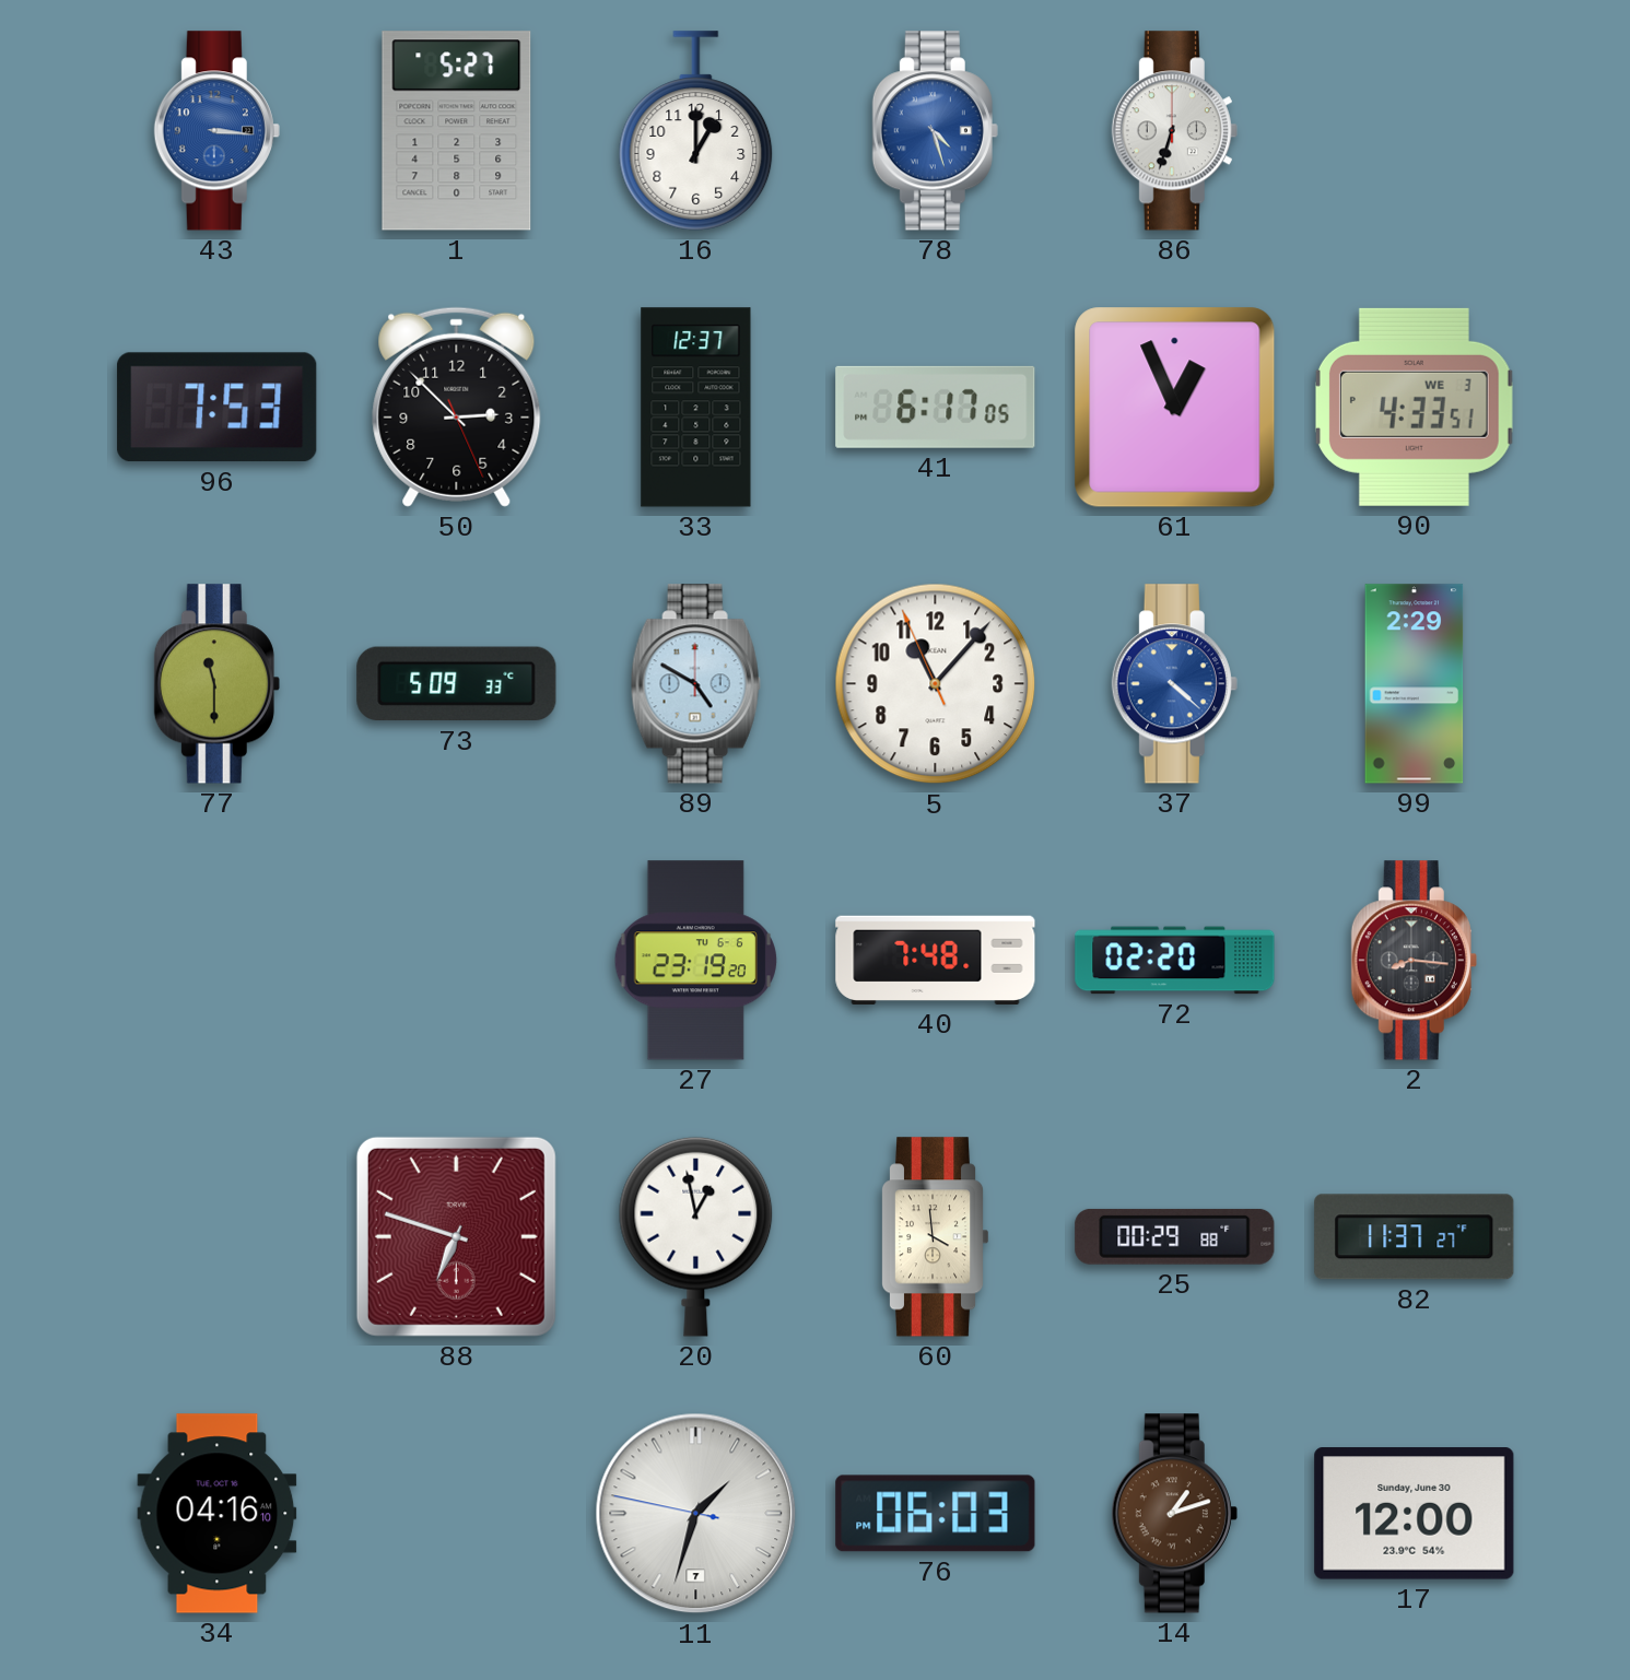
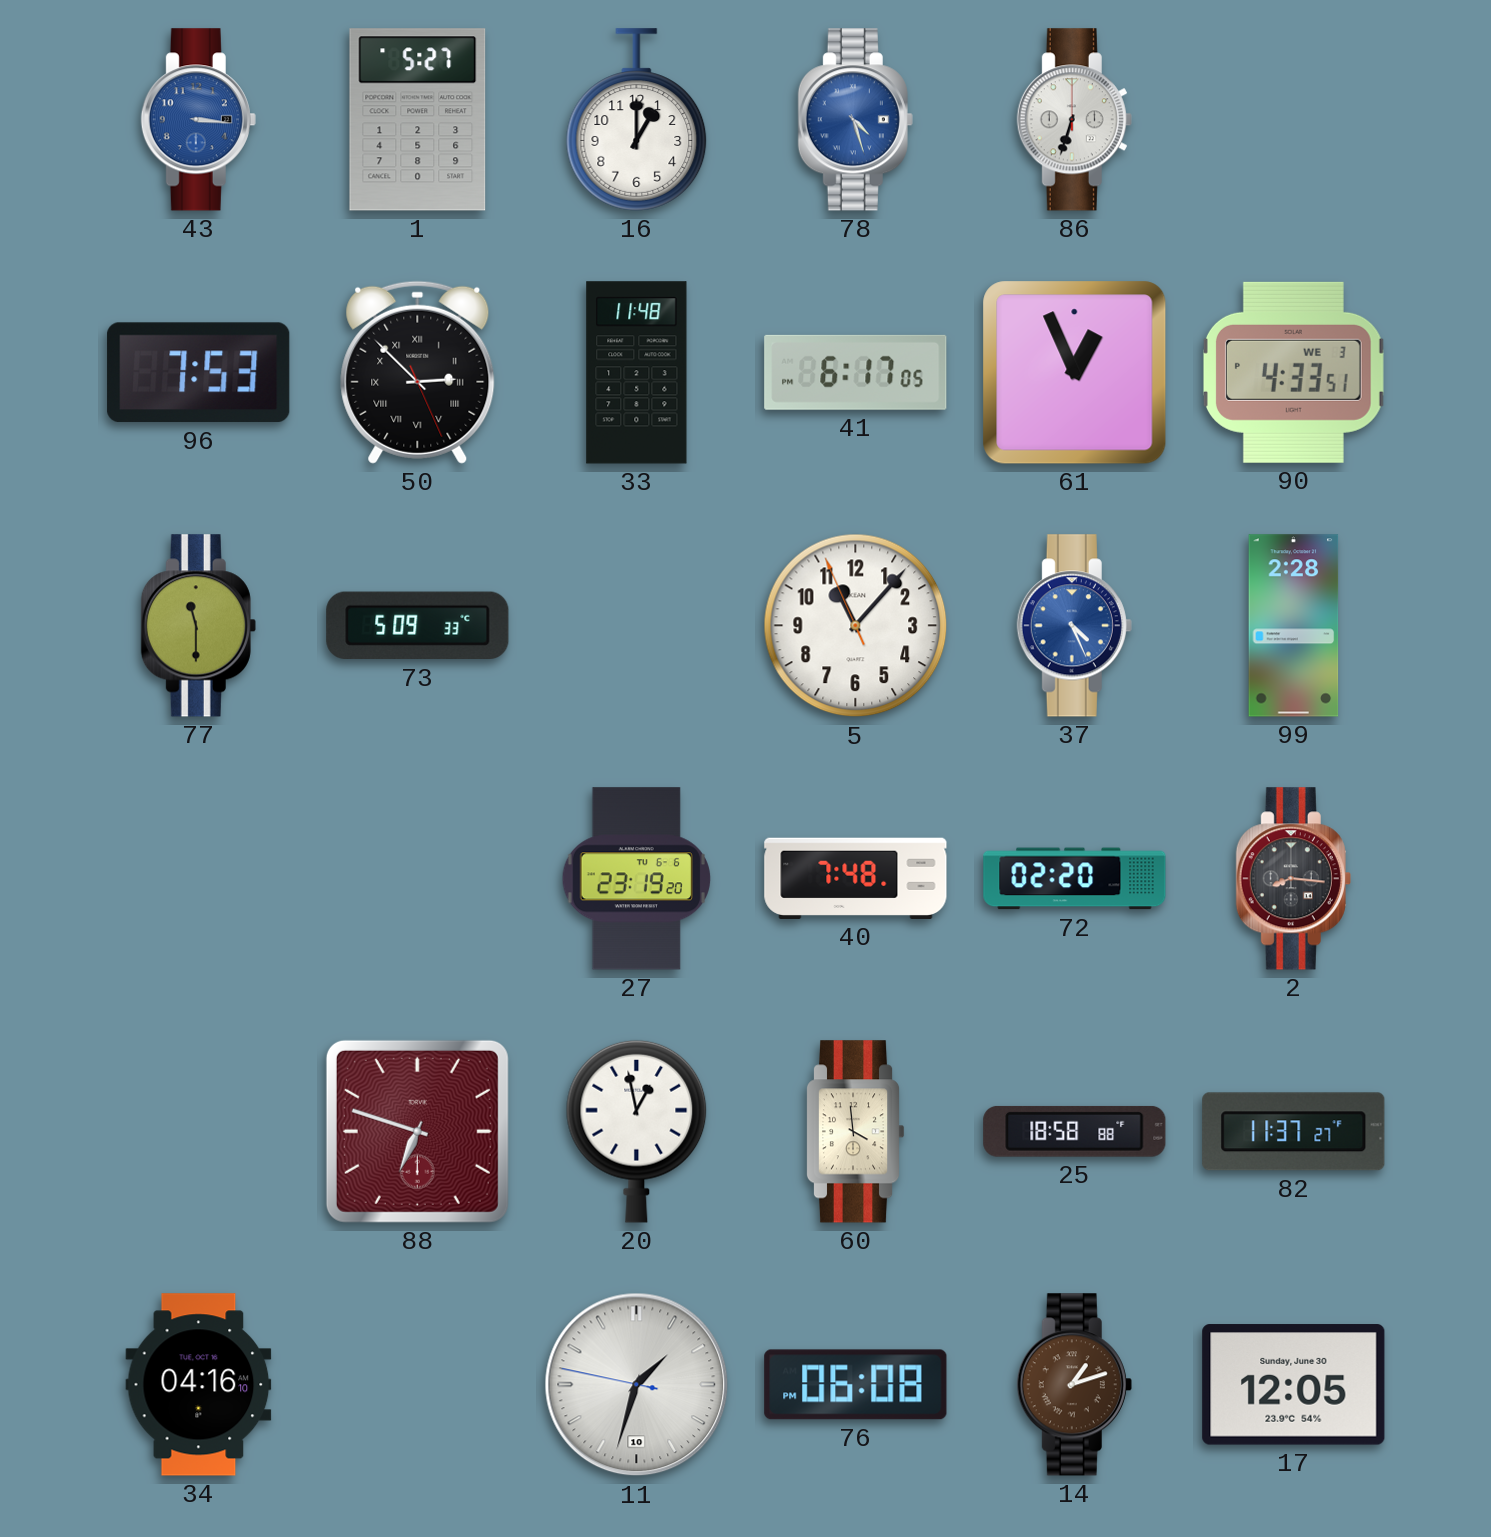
50 numerals: Arabic -> Roman
33: 12:37 -> 11:48
89: 4:50 -> none
37: 4:22 -> 4:26
99: 2:29 -> 2:28
25: 00:29 -> 18:58
11 date: 7 -> 10
76: 06:03 -> 06:08
17: 12:00 -> 12:05
